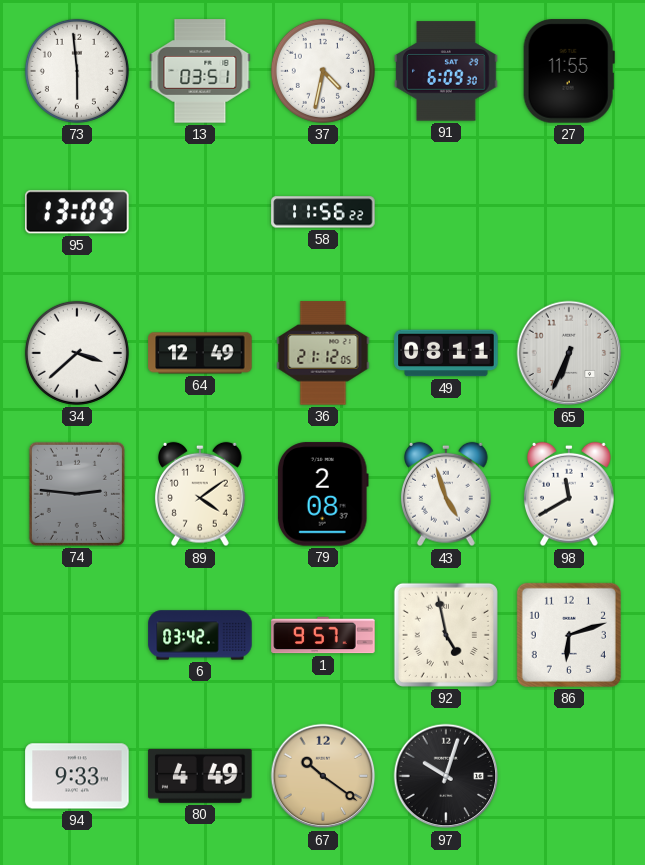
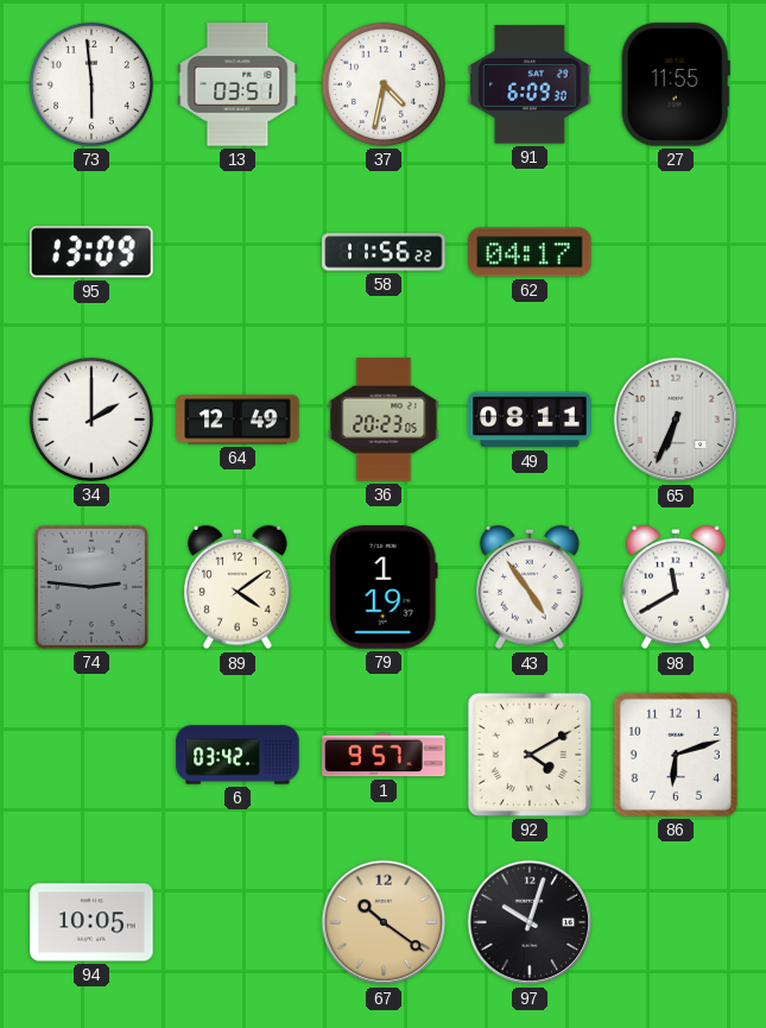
62: none -> 04:17
34: 3:38 -> 2:00
36: 21:12 -> 20:23
79: 2:08 -> 1:19
43: 4:57 -> 4:54
92: 4:58 -> 4:10
94: 9:33 -> 10:05
80: 4:49 -> none
